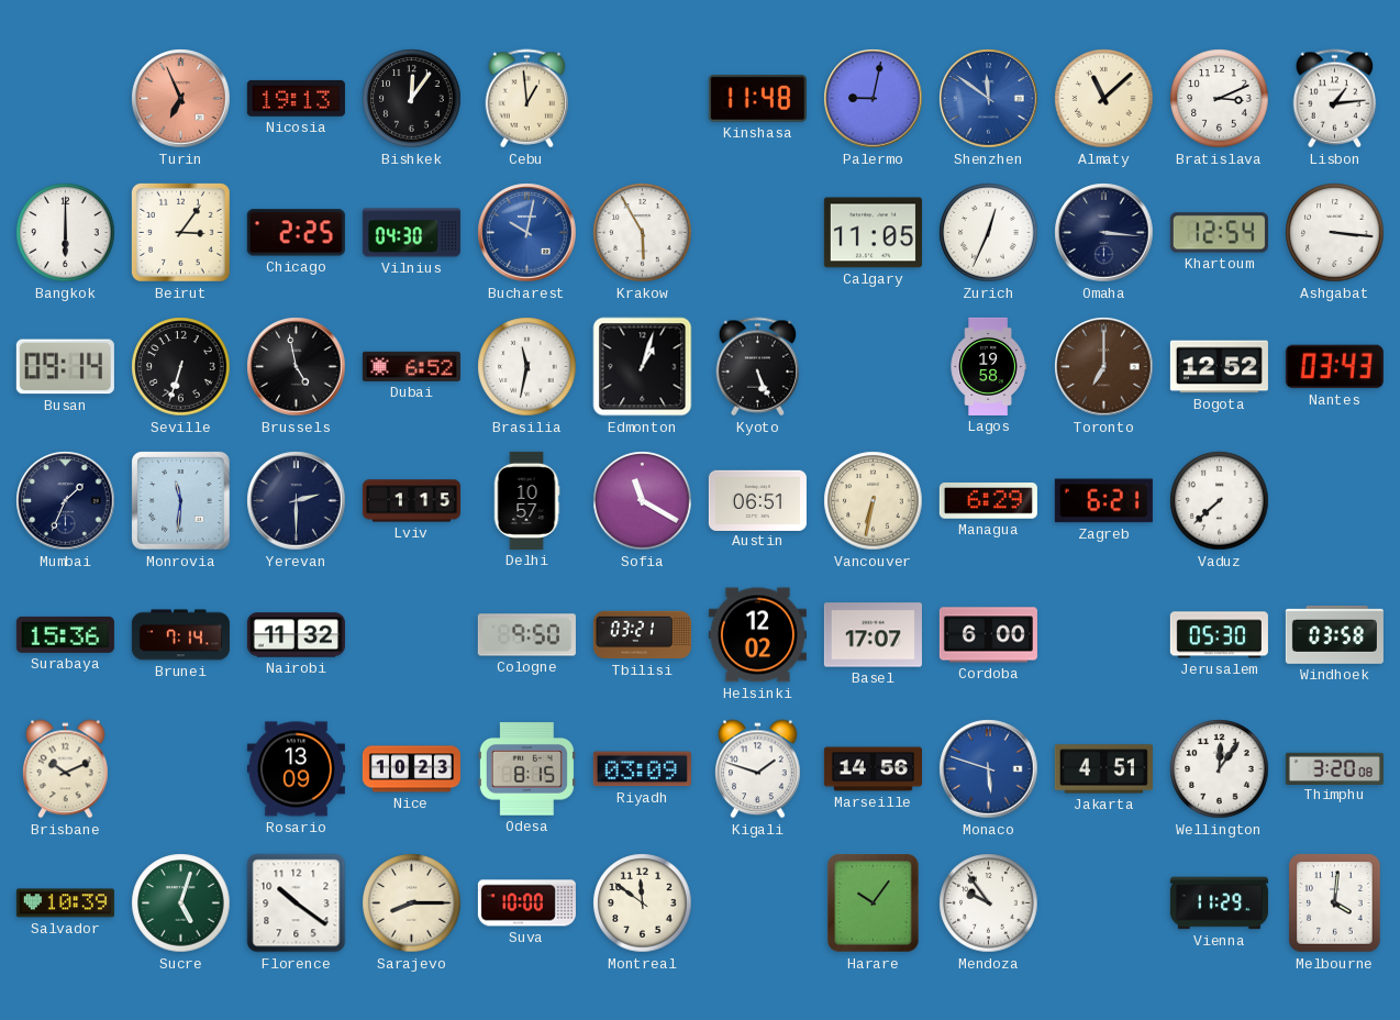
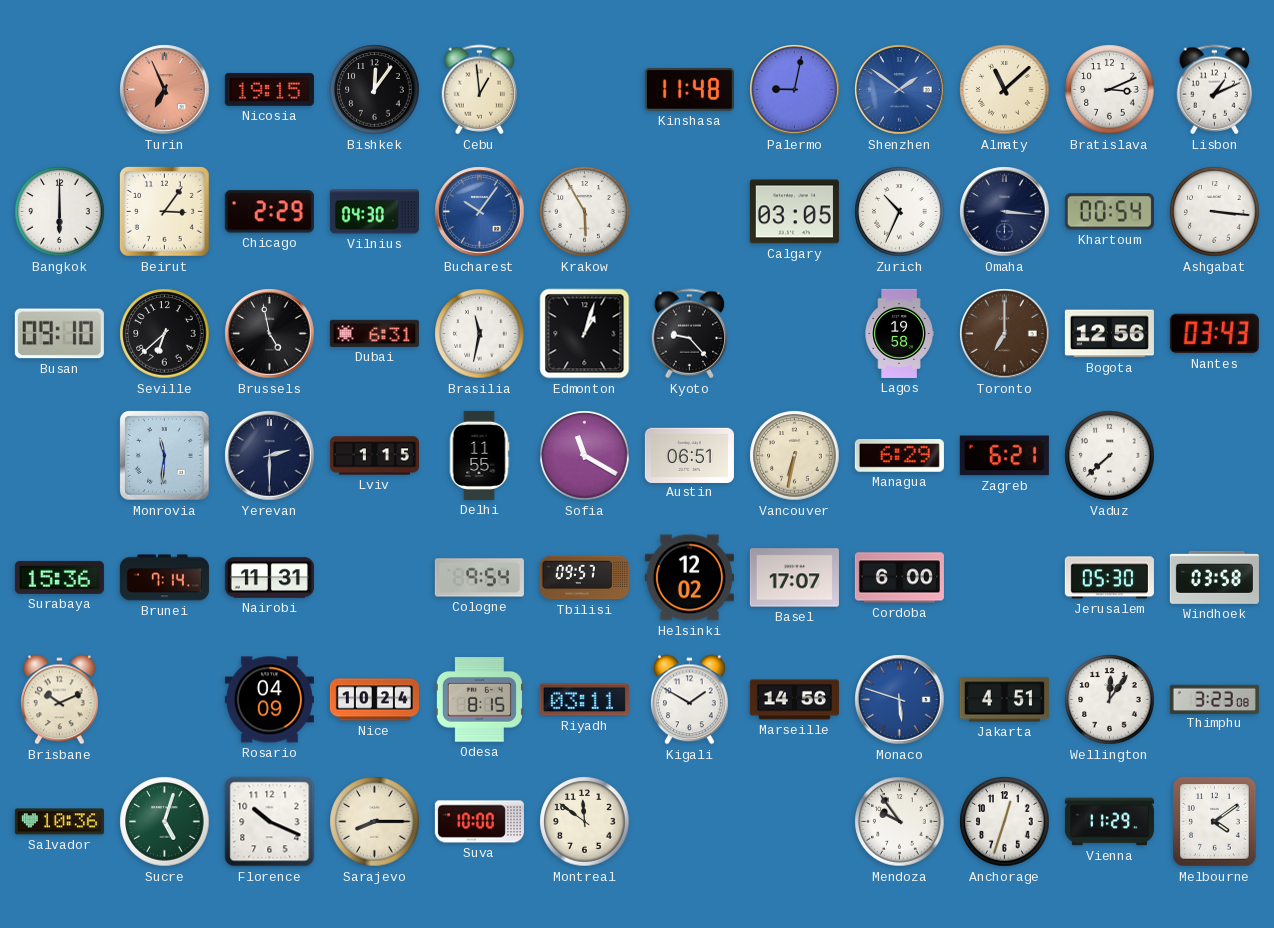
Nicosia: 19:13 -> 19:15
Shenzhen: 11:51 -> 1:51
Lisbon: 1:14 -> 1:11
Chicago: 2:25 -> 2:29
Bucharest: 10:02 -> 10:06
Calgary: 11:05 -> 03:05
Zurich: 12:34 -> 10:34
Khartoum: 12:54 -> 00:54
Busan: 09:14 -> 09:10
Seville: 6:33 -> 6:38
Dubai: 6:52 -> 6:31
Kyoto: 5:26 -> 9:23
Bogota: 12:52 -> 12:56
Mumbai: 1:34 -> none
Delhi: 10:57 -> 11:55
Nairobi: 11:32 -> 11:31
Cologne: 9:50 -> 9:54
Tbilisi: 03:21 -> 09:57
Rosario: 13:09 -> 04:09
Nice: 10:23 -> 10:24
Riyadh: 03:09 -> 03:11
Kigali: 1:48 -> 1:50
Thimphu: 3:20 -> 3:23
Salvador: 10:39 -> 10:36
Florence: 10:21 -> 10:19
Harare: 10:06 -> none
Anchorage: none -> 12:33
Melbourne: 4:01 -> 4:09
